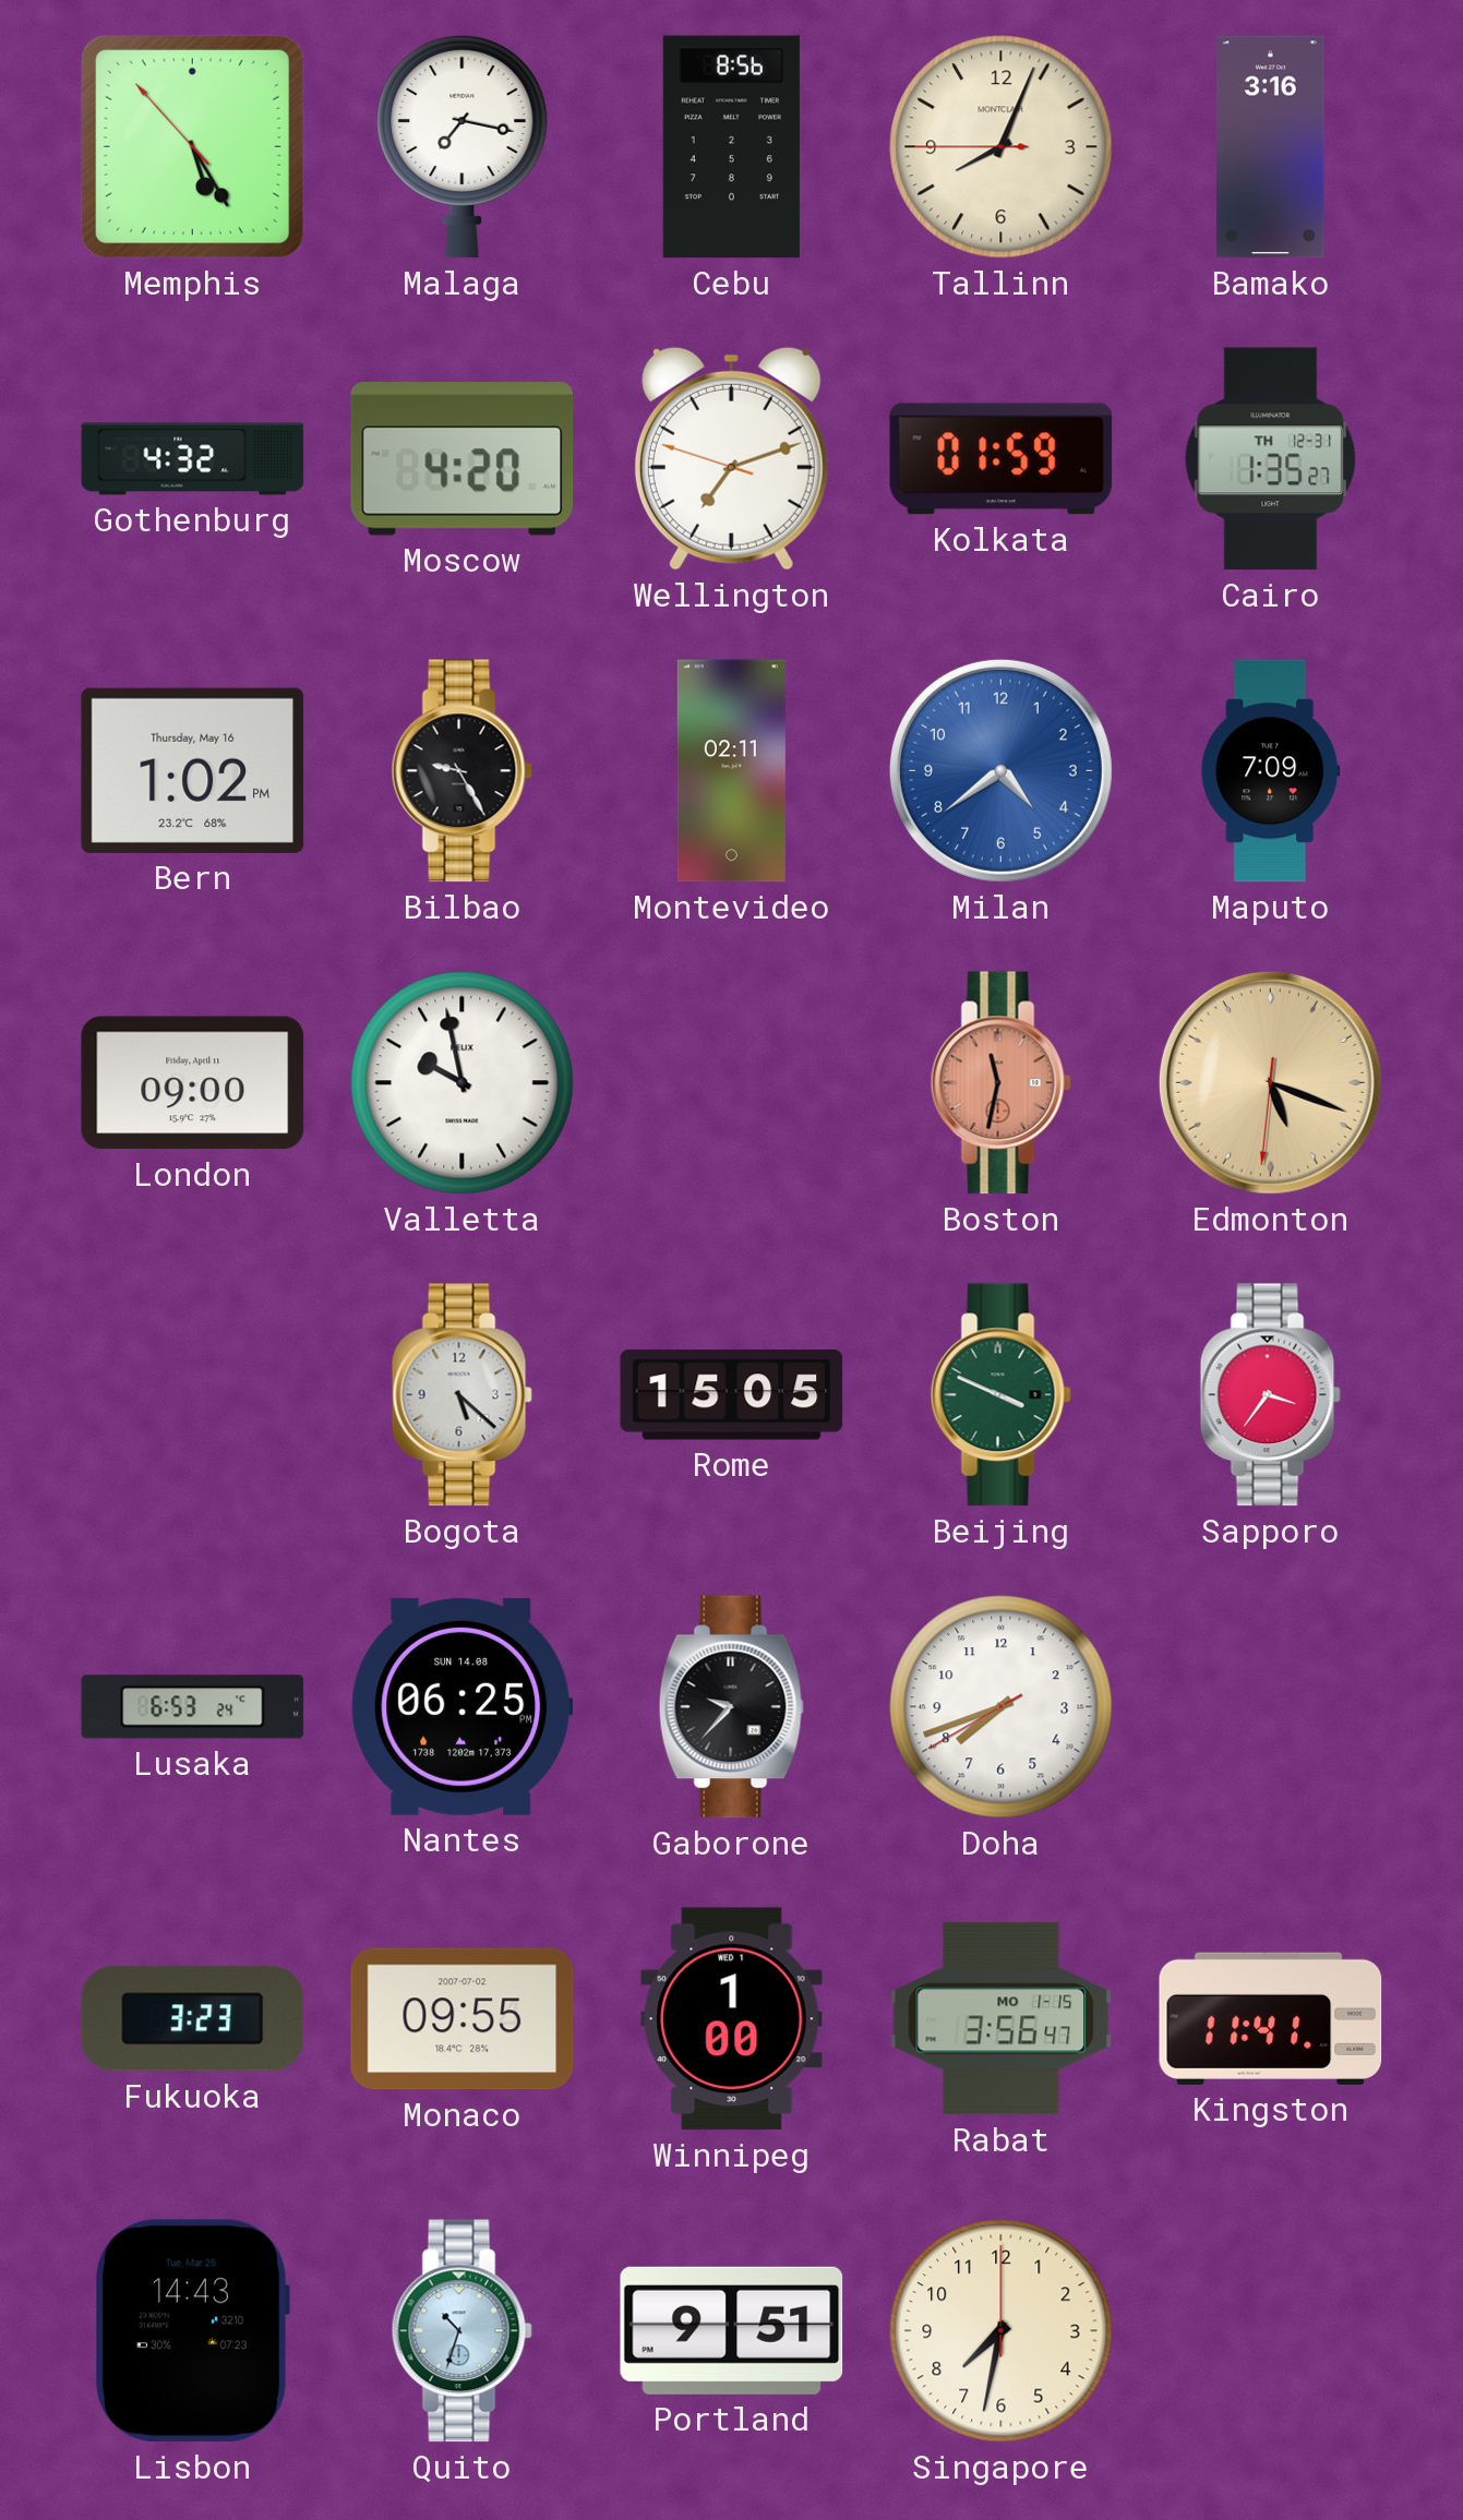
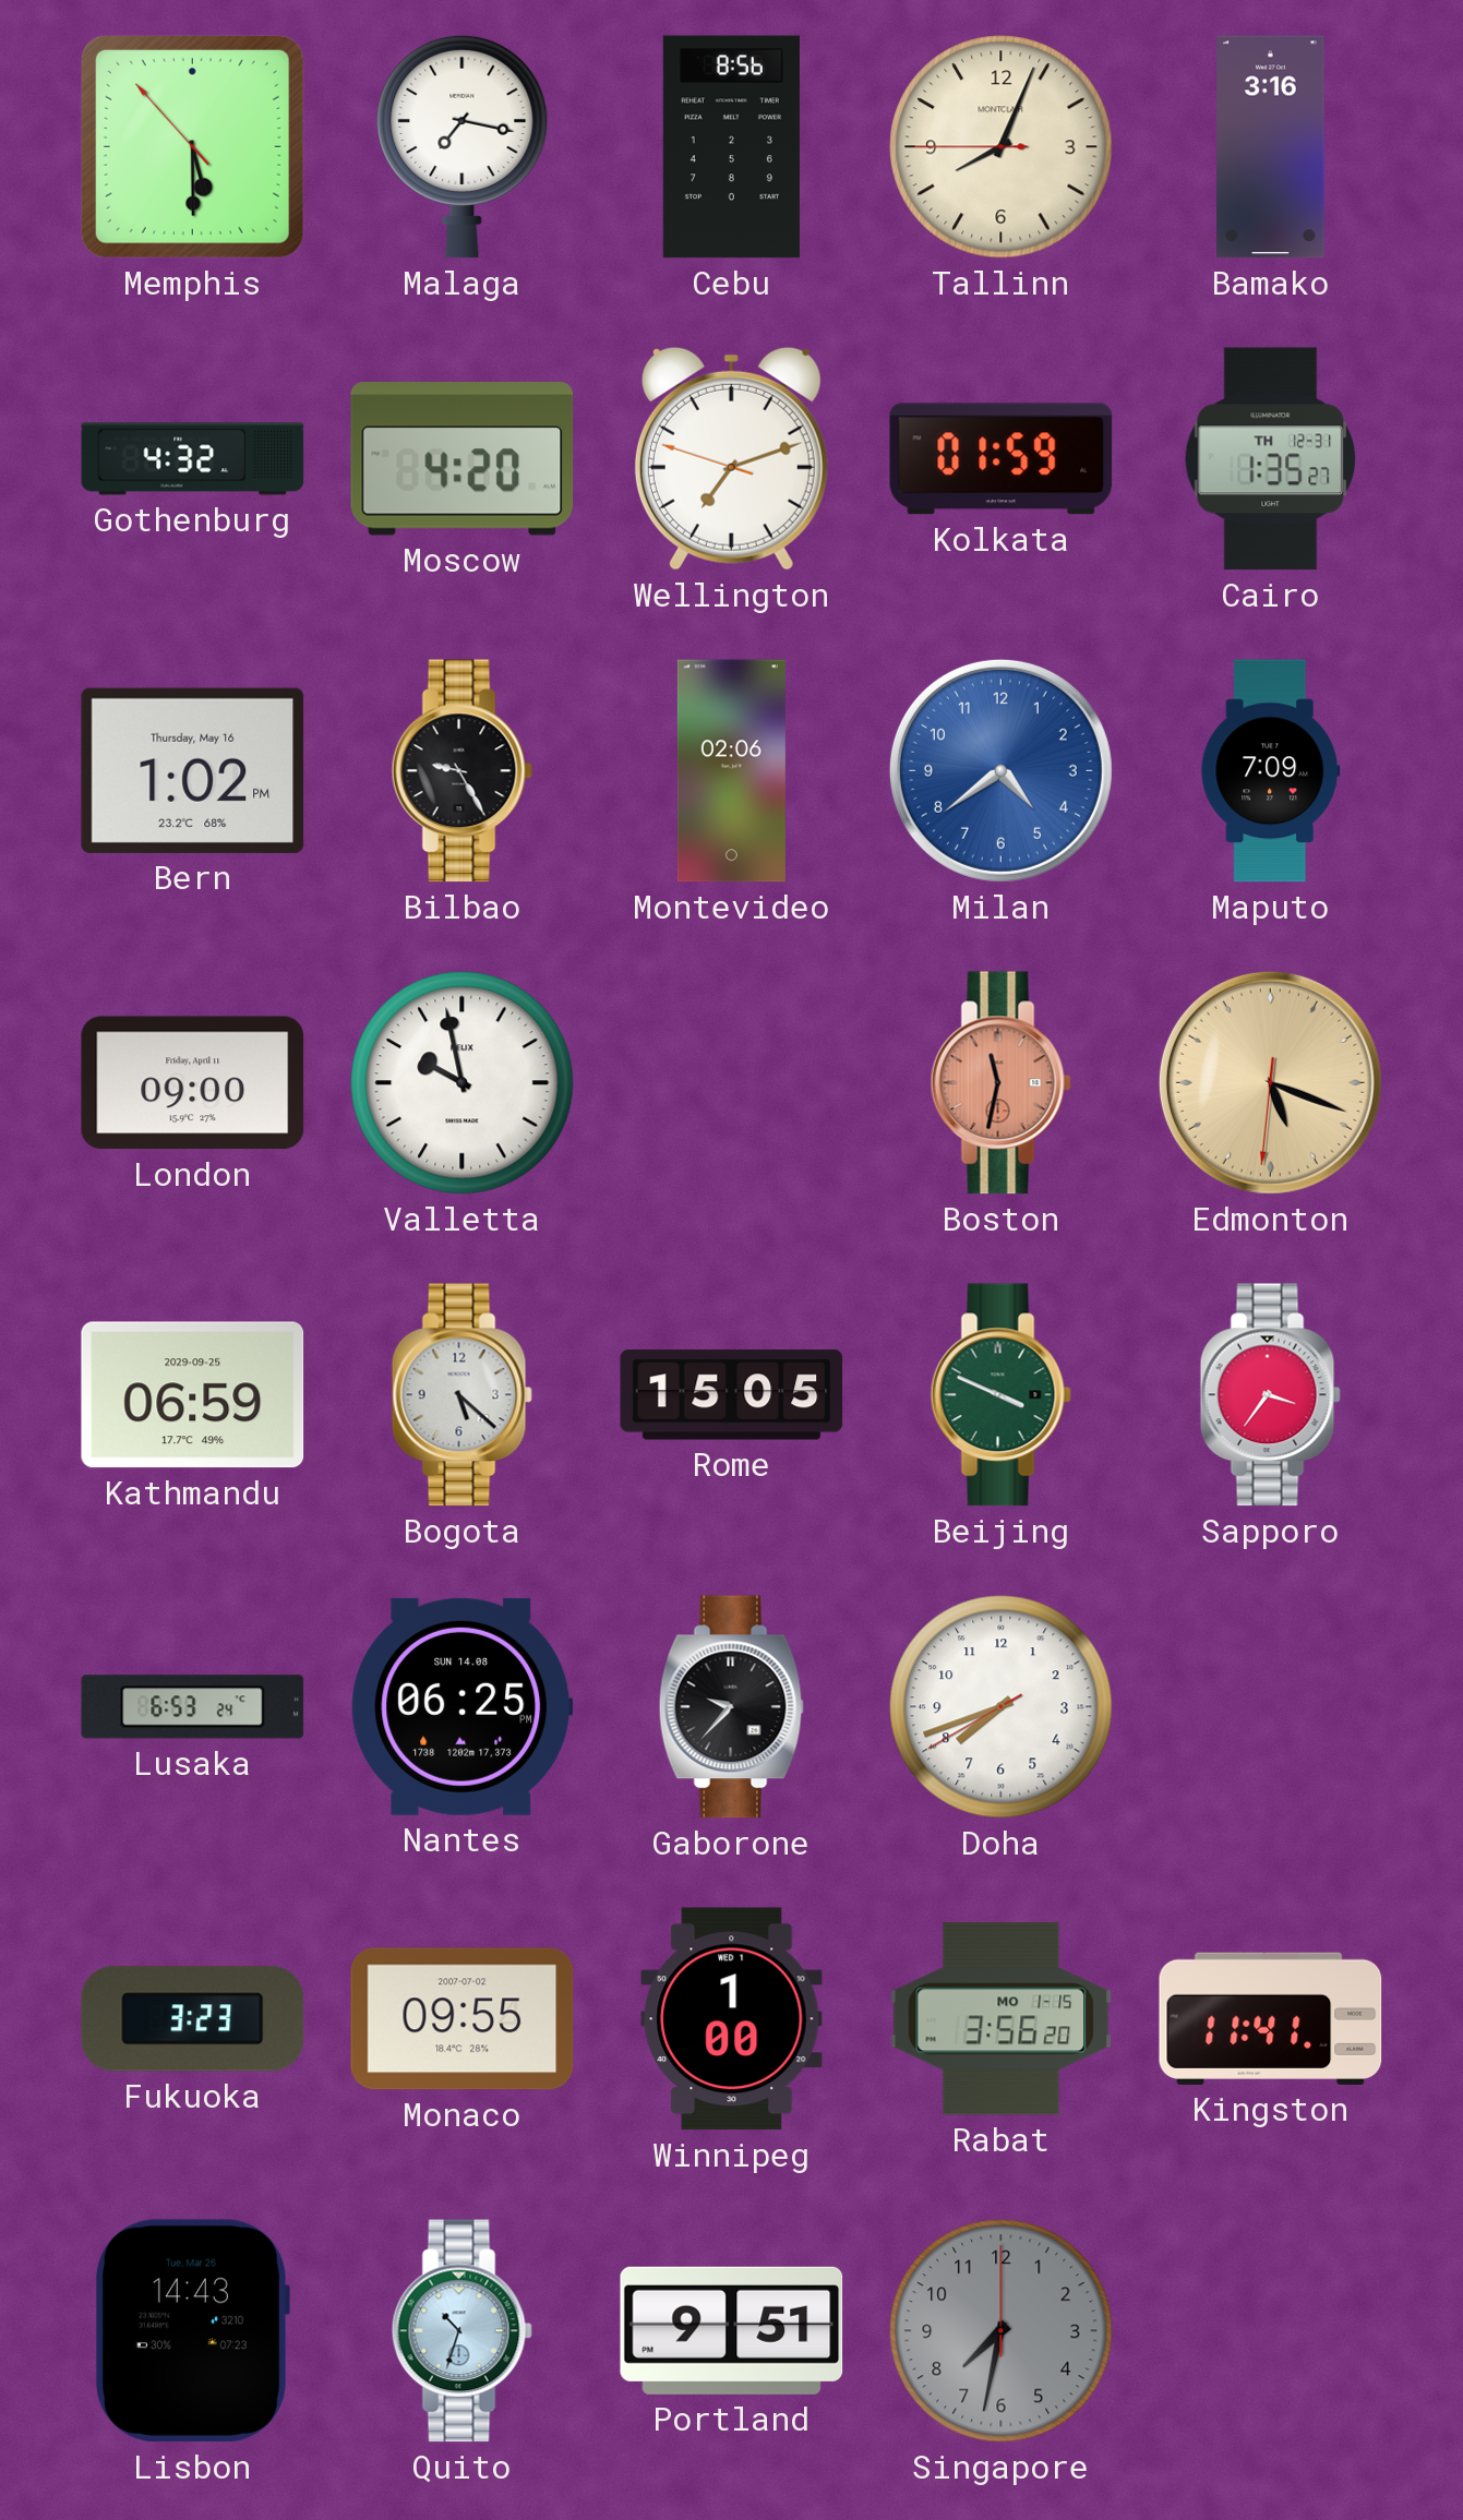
Memphis: 5:24 -> 5:29
Montevideo: 02:11 -> 02:06
Kathmandu: none -> 06:59
Rabat: 3:56:47 -> 3:56:20
Singapore dial: cream -> grey
